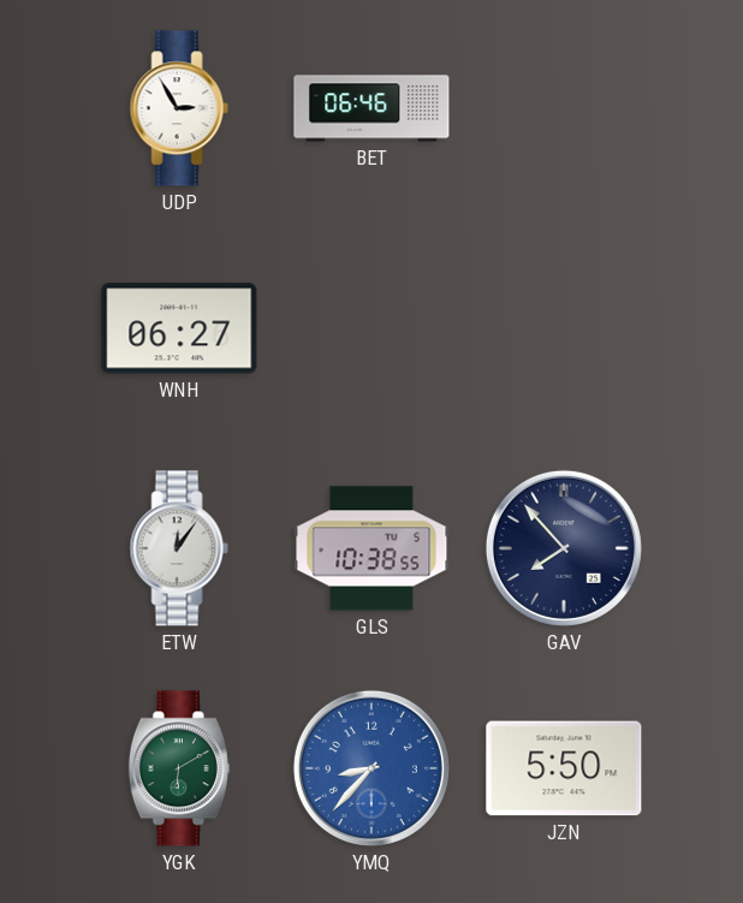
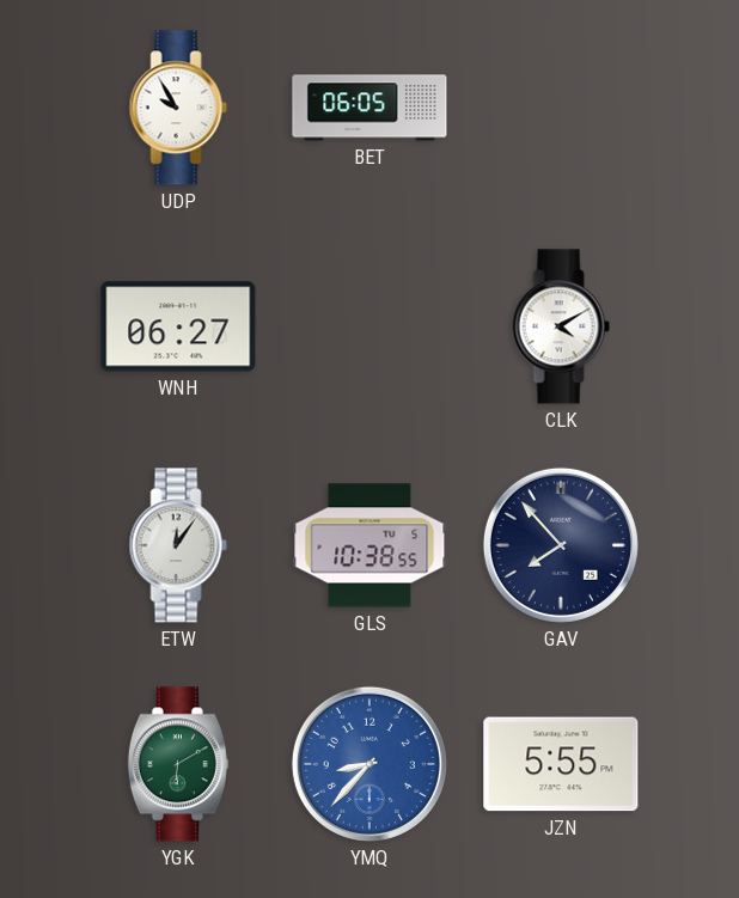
UDP: 2:55 -> 9:55
BET: 06:46 -> 06:05
CLK: none -> 4:10
JZN: 5:50 -> 5:55
